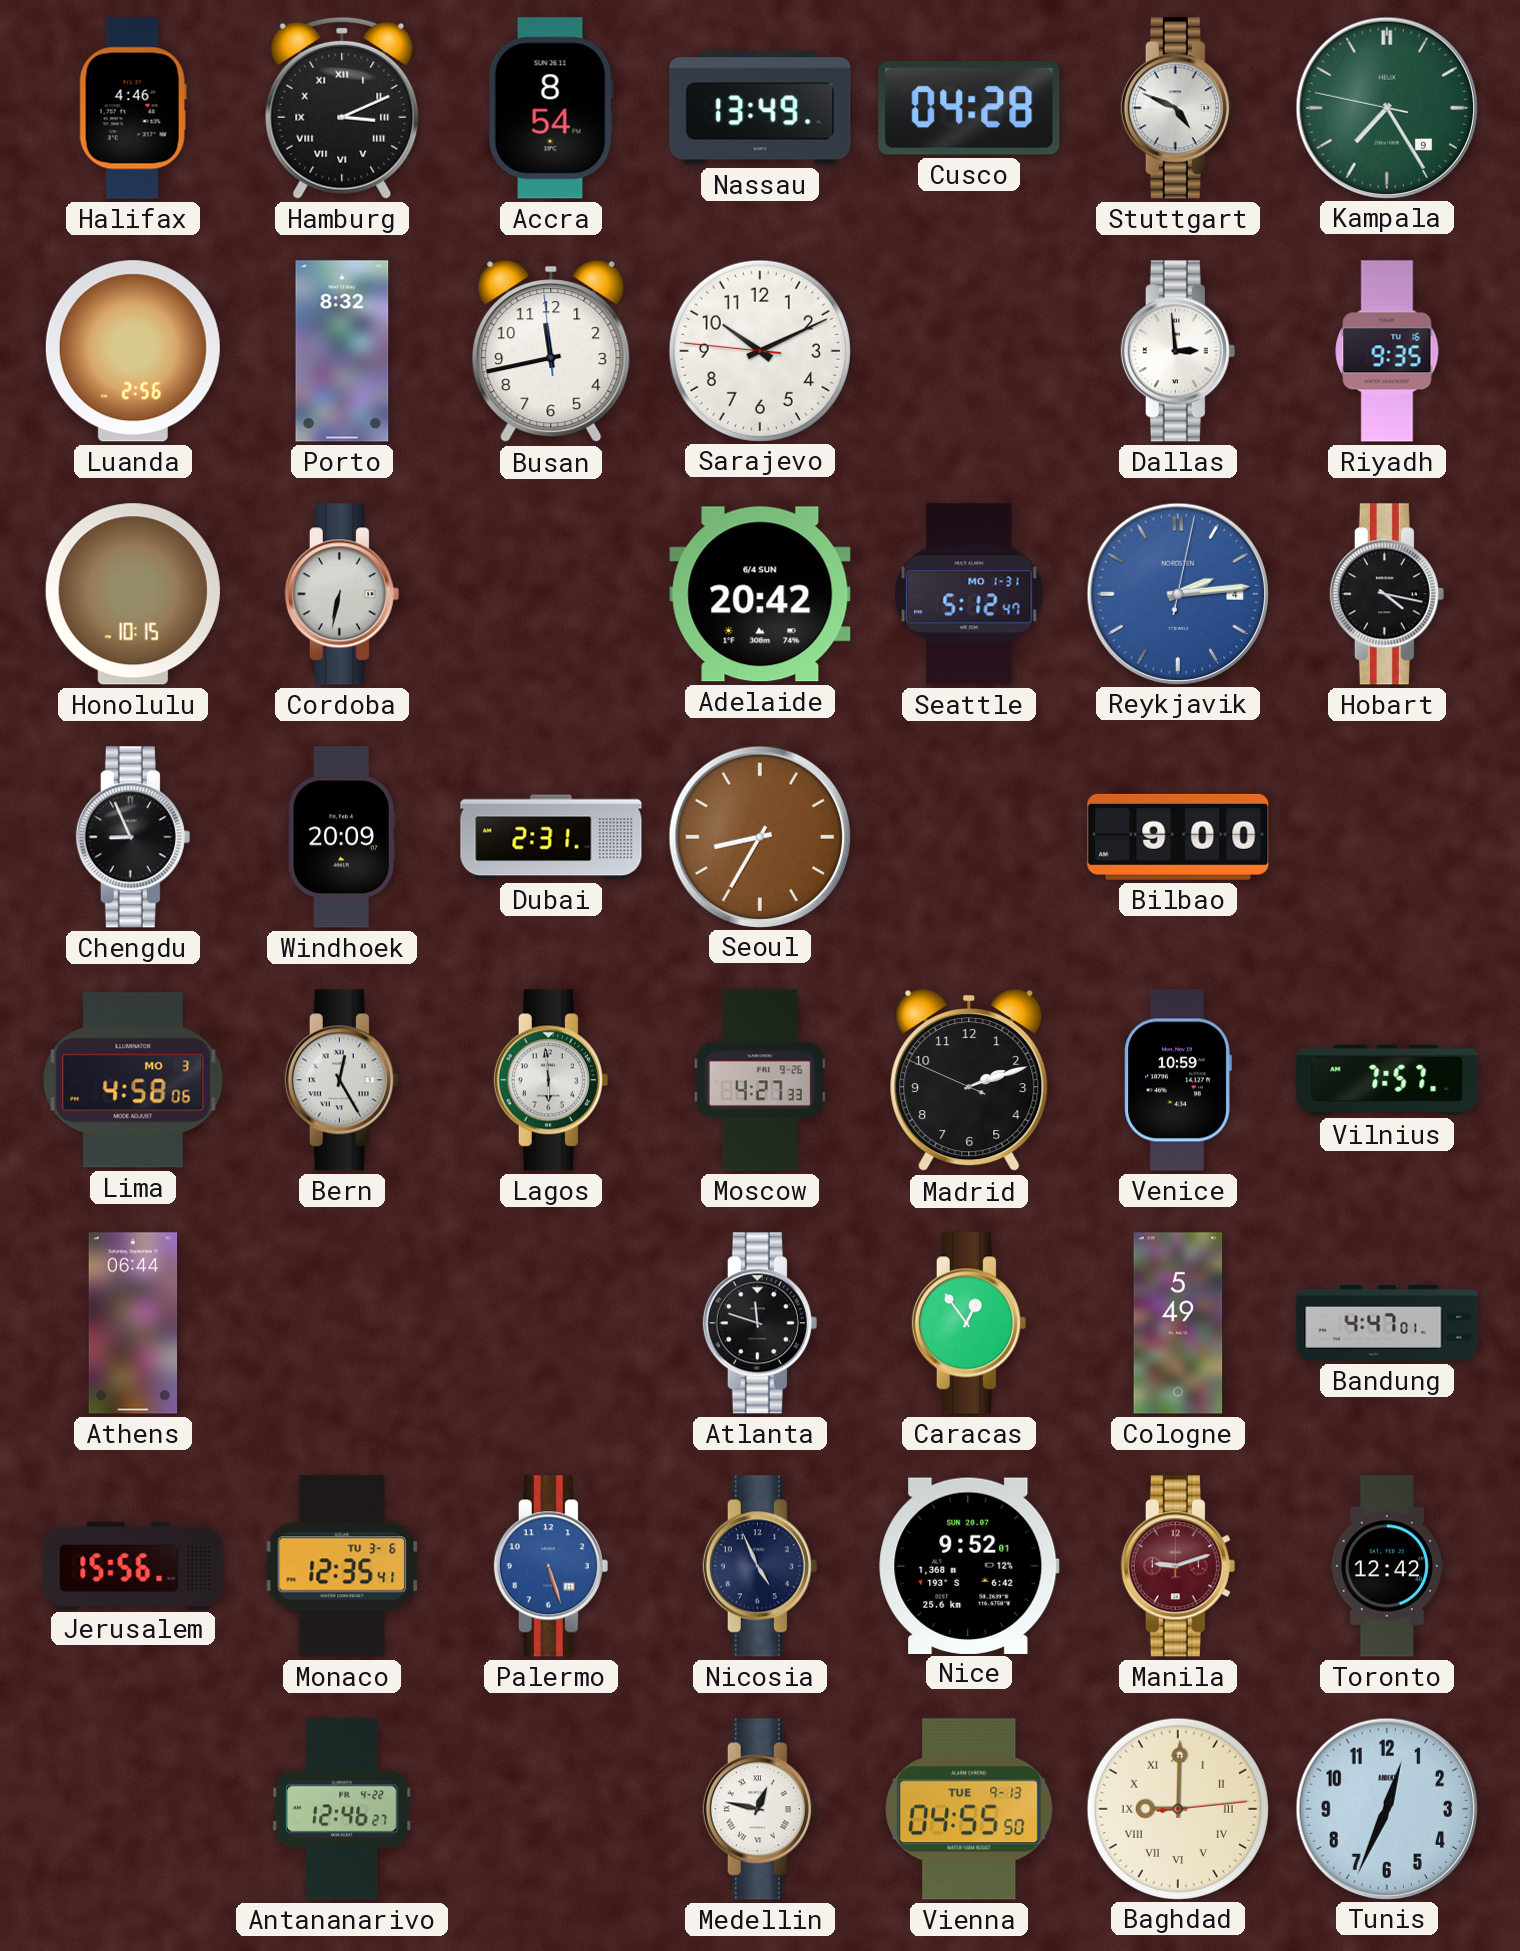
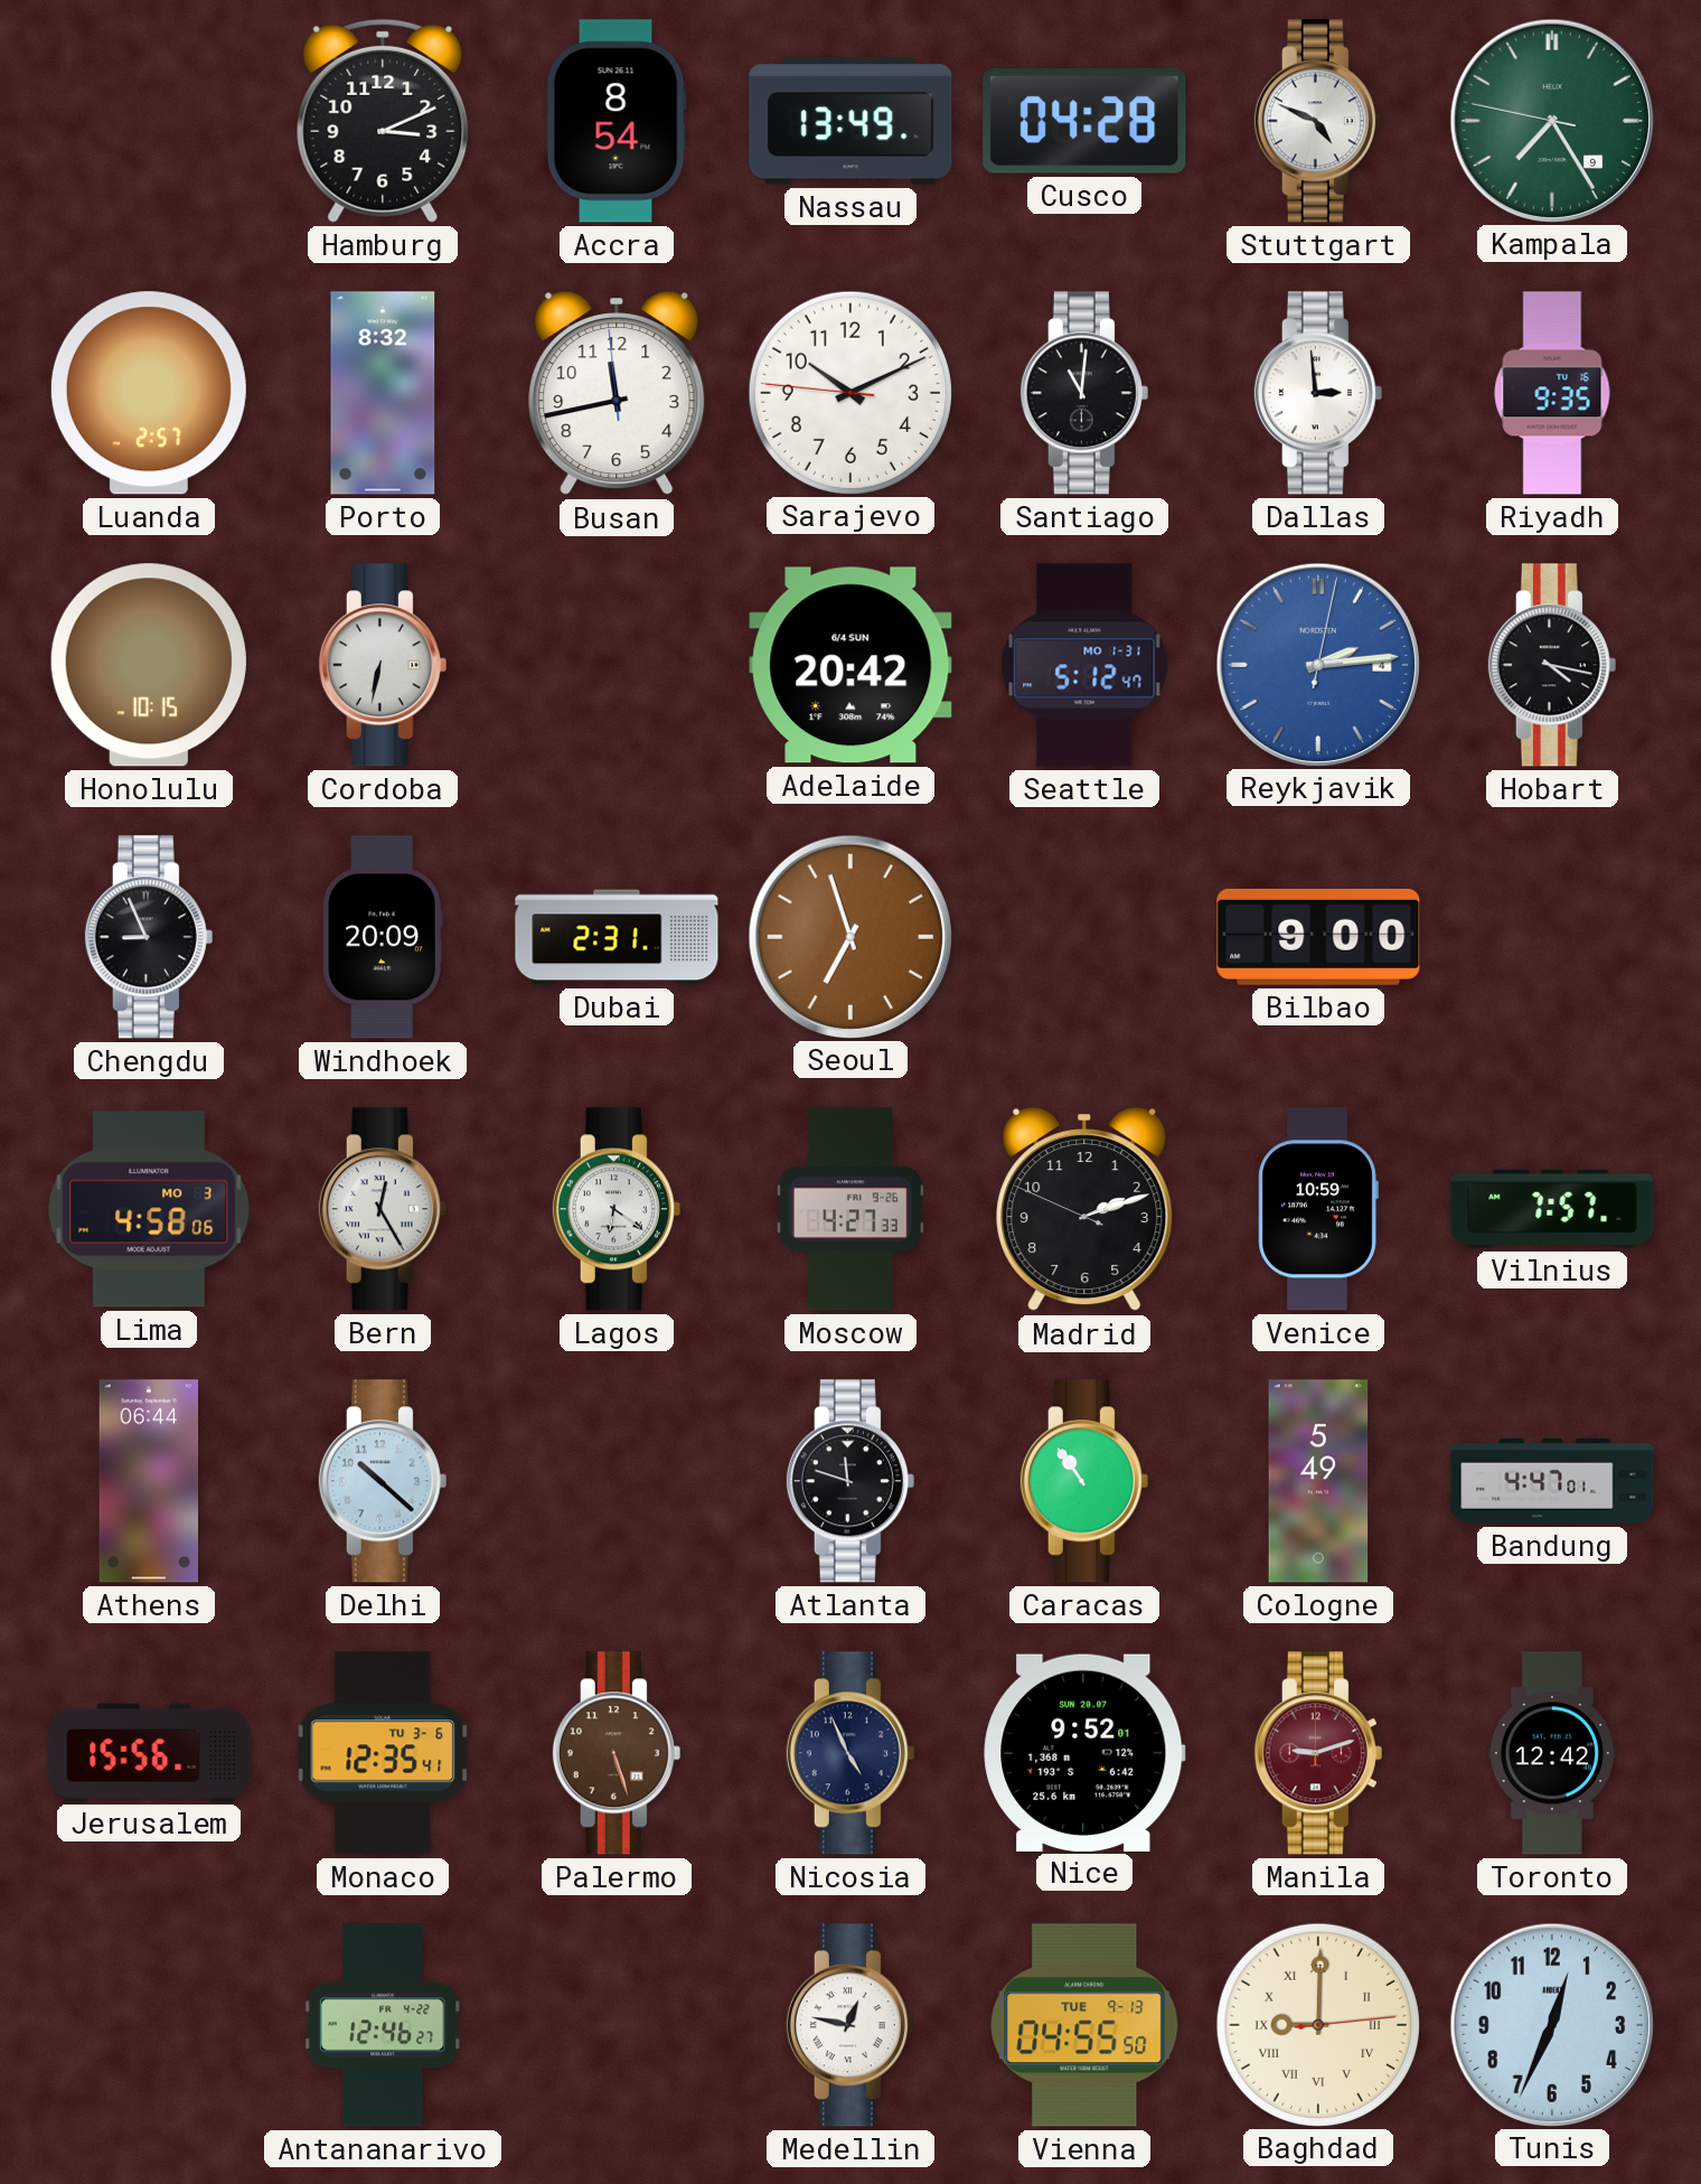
Halifax: 4:46 -> none
Hamburg numerals: Roman -> Arabic
Luanda: 2:56 -> 2:57
Santiago: none -> 11:01
Seoul: 8:35 -> 6:57
Lagos: 5:59 -> 6:21
Delhi: none -> 10:22
Caracas: 12:54 -> 10:54
Palermo dial: blue -> brown
